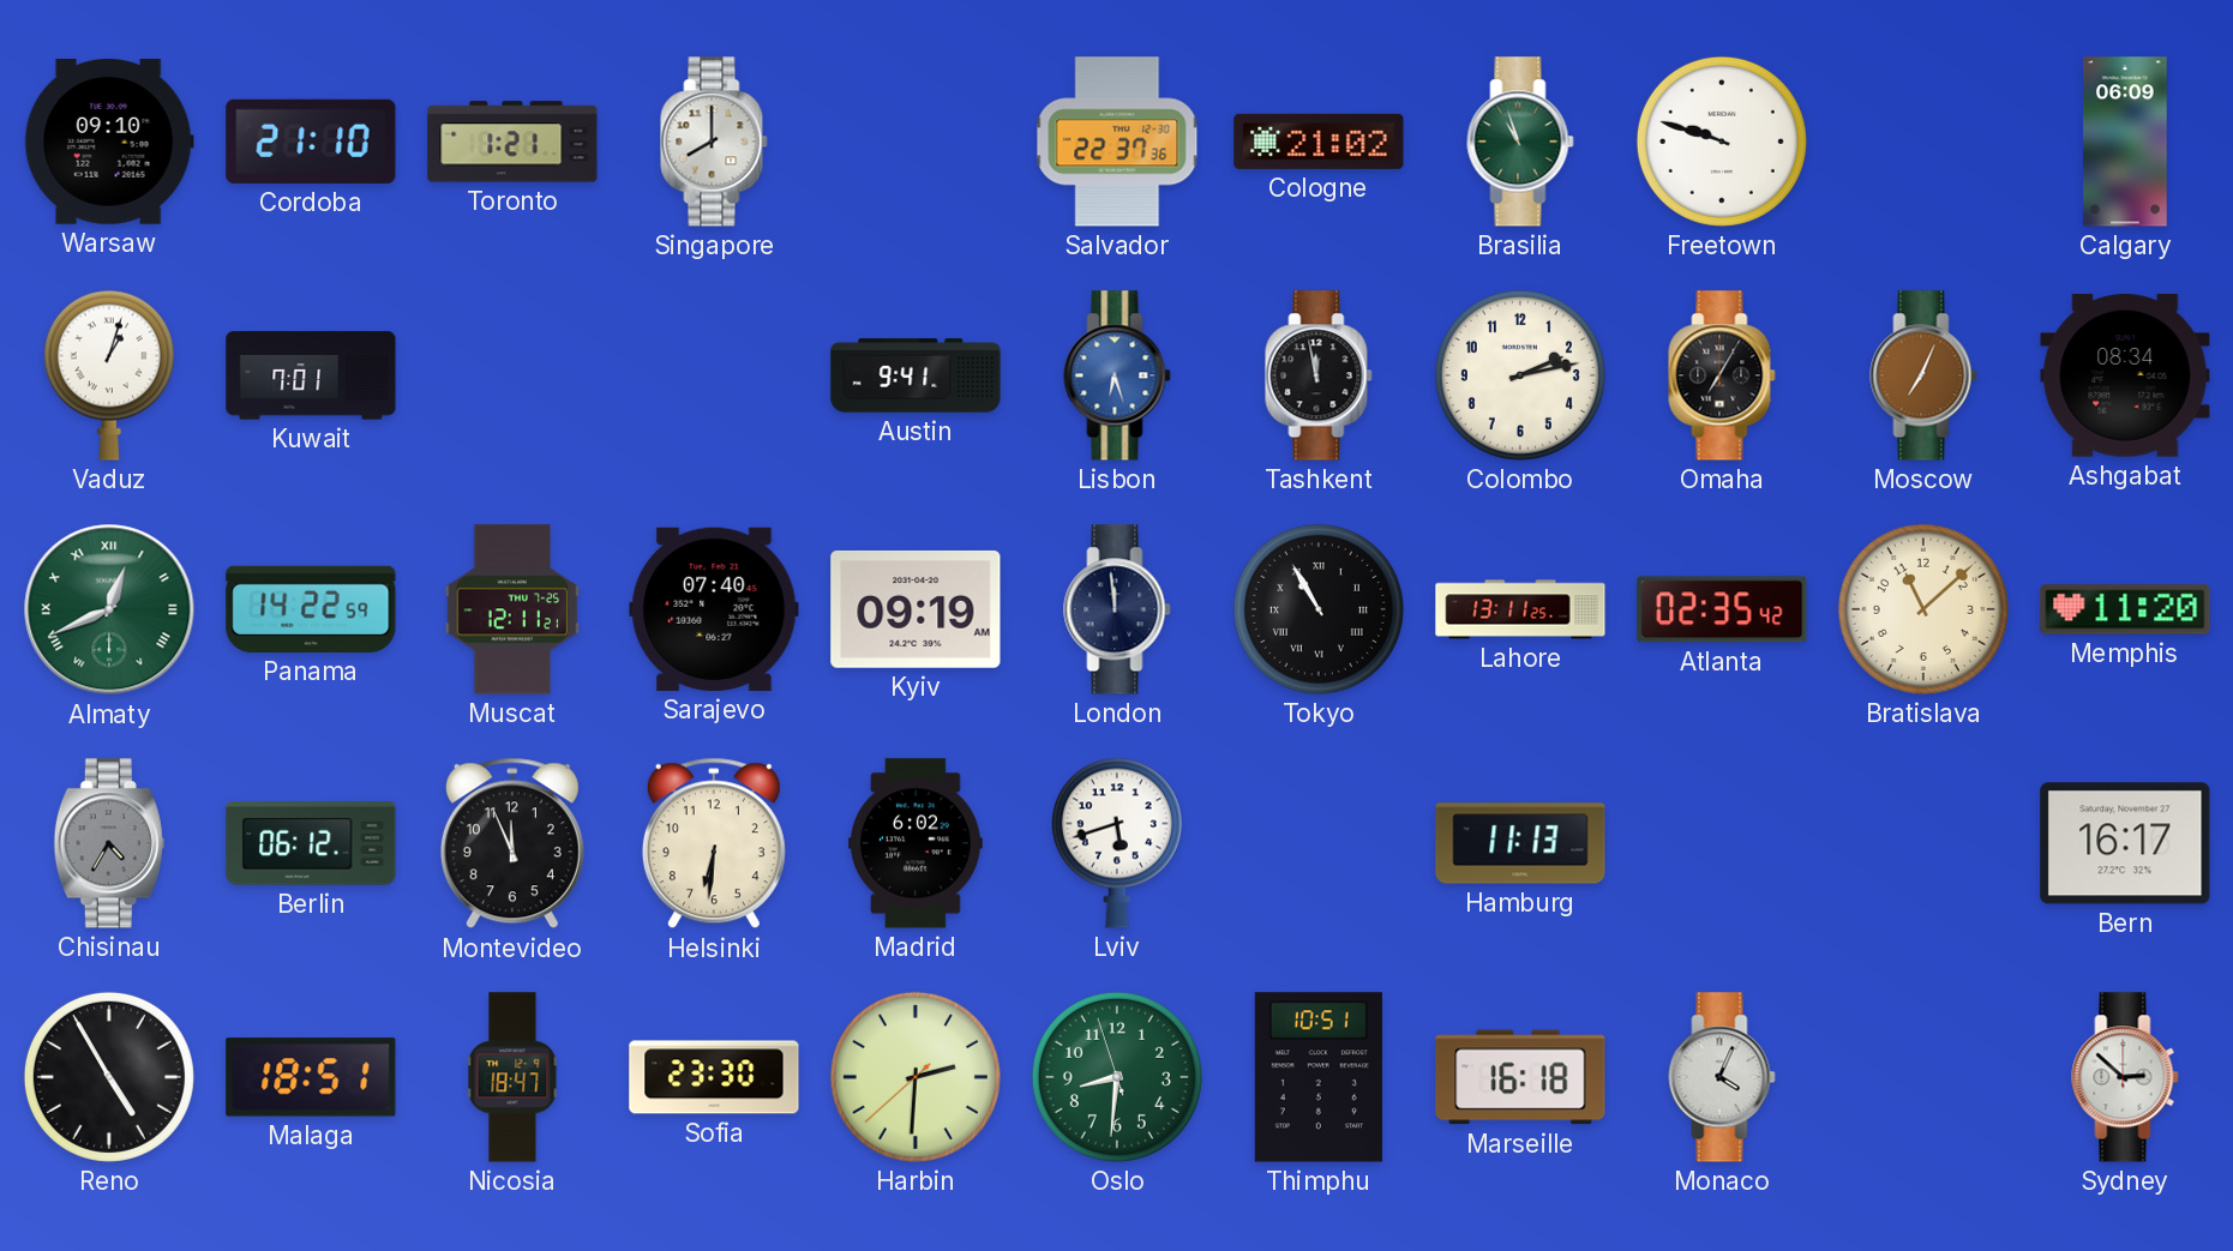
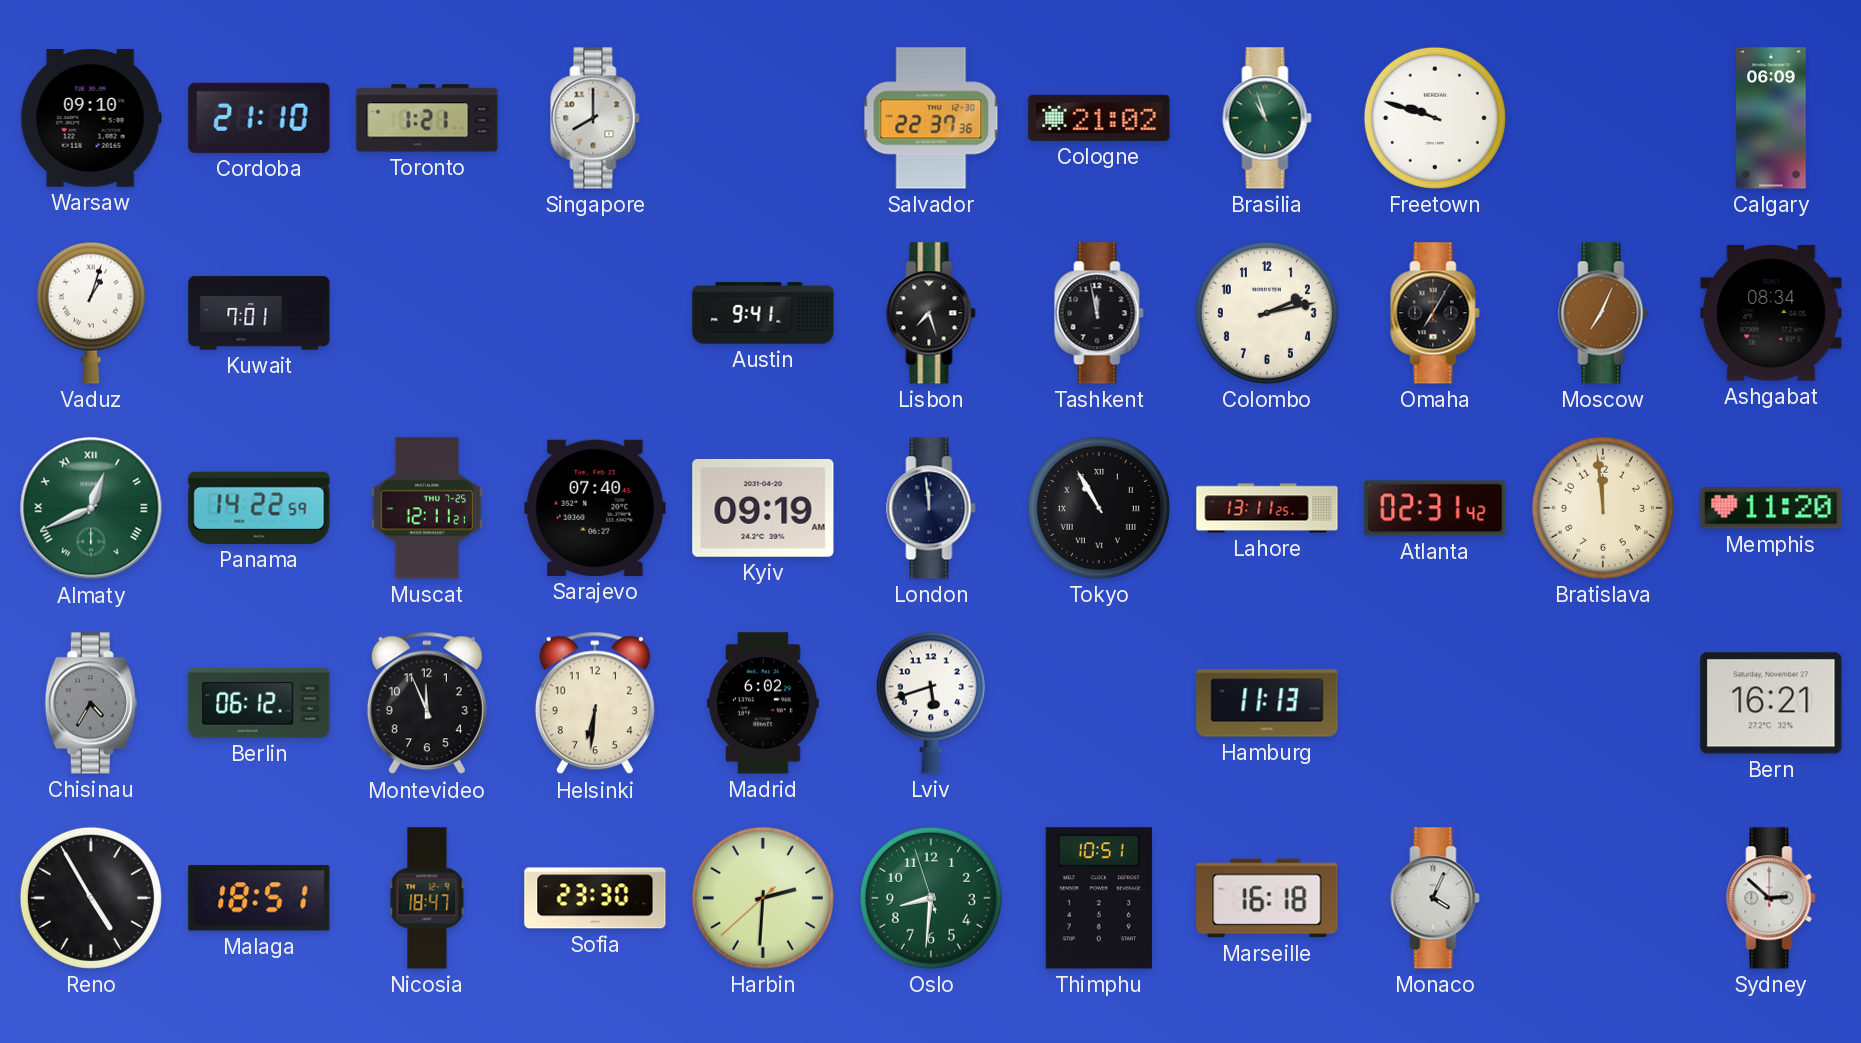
Lisbon: 6:27 -> 7:27
Lisbon dial: blue -> black
Atlanta: 02:35 -> 02:31
Bratislava: 11:08 -> 11:59
Bern: 16:17 -> 16:21
